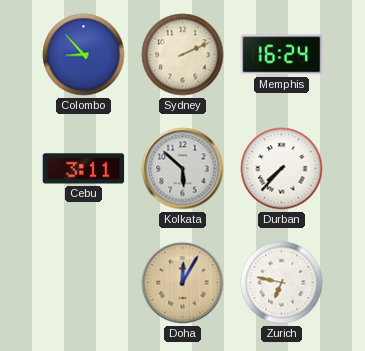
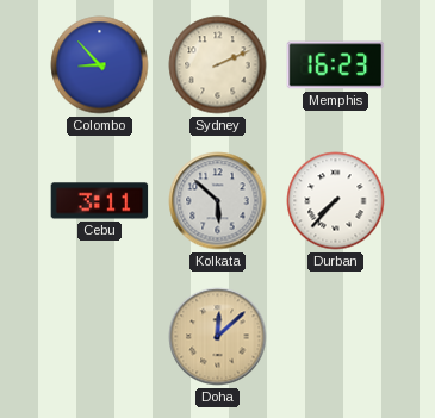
Memphis: 16:24 -> 16:23
Doha: 12:05 -> 12:08
Zurich: 6:47 -> none
